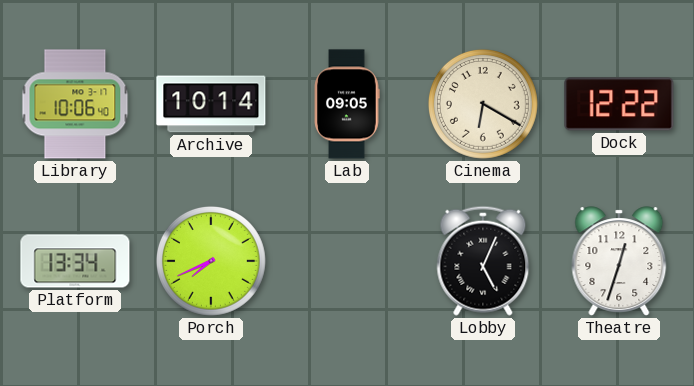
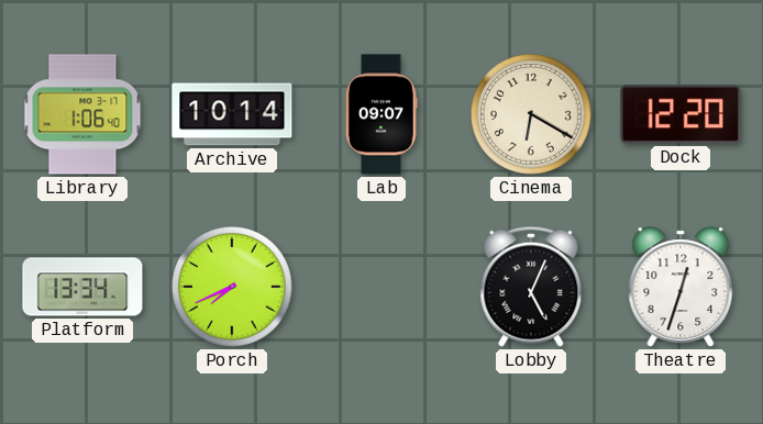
Library: 10:06 -> 1:06
Lab: 09:05 -> 09:07
Dock: 12:22 -> 12:20
